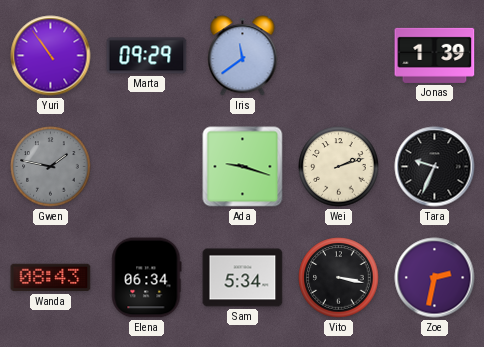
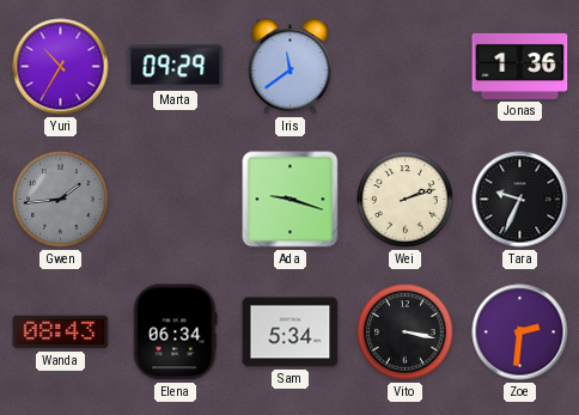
Yuri: 10:54 -> 10:35
Jonas: 1:39 -> 1:36
Gwen: 1:47 -> 1:44
Zoe: 2:32 -> 2:31
